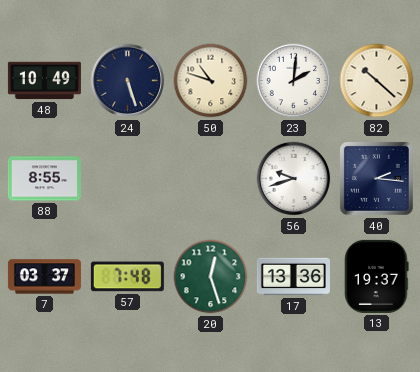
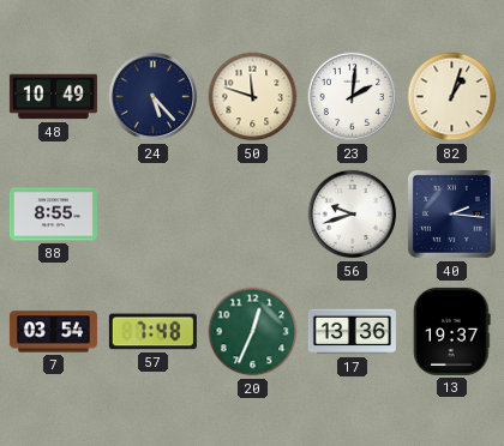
24: 5:27 -> 5:23
50: 10:48 -> 11:48
82: 10:22 -> 1:03
7: 03:37 -> 03:54
20: 12:27 -> 12:34
